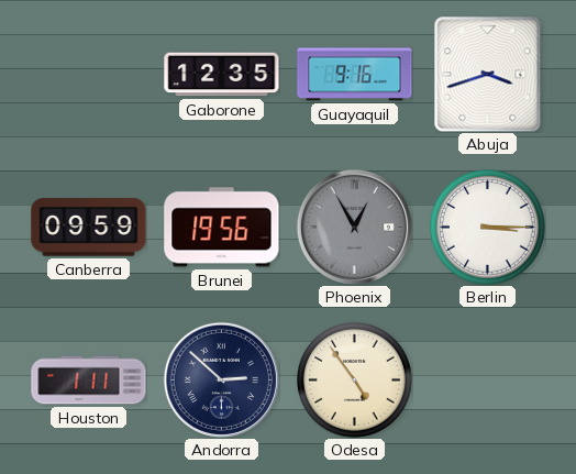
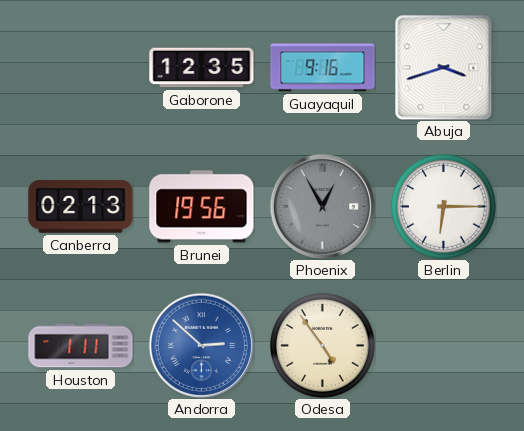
Canberra: 09:59 -> 02:13
Berlin: 3:15 -> 6:15
Andorra dial: navy -> blue
